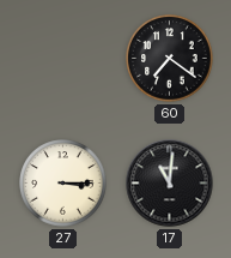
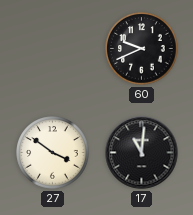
60: 7:21 -> 9:41
27: 3:15 -> 3:51
